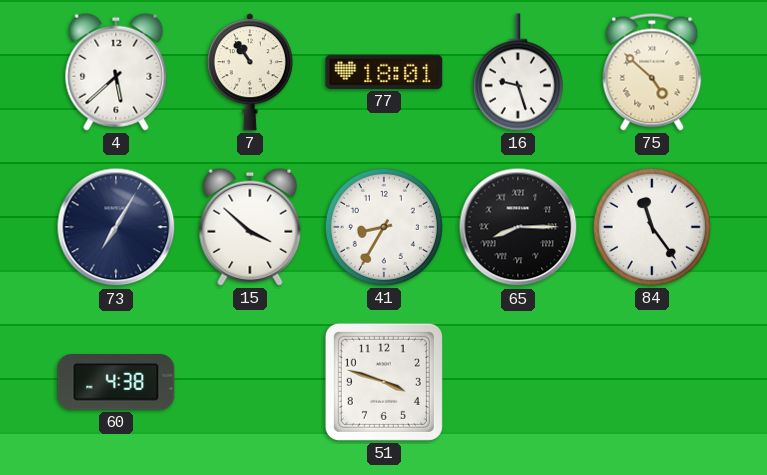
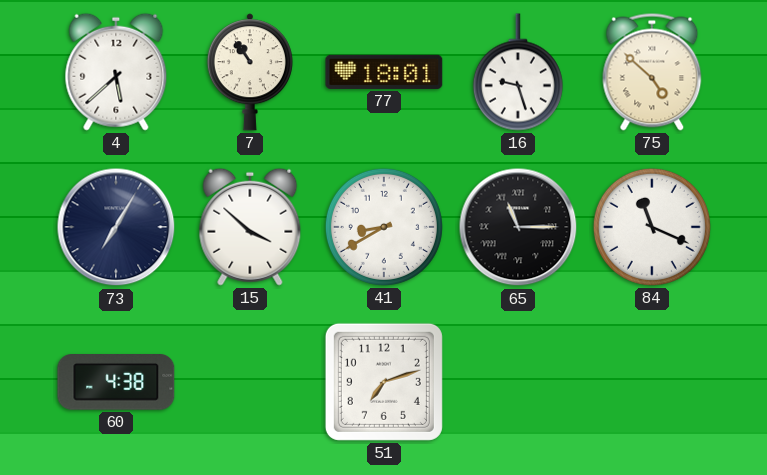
41: 8:35 -> 8:40
65: 8:15 -> 11:15
84: 11:24 -> 11:19
51: 3:48 -> 7:12
